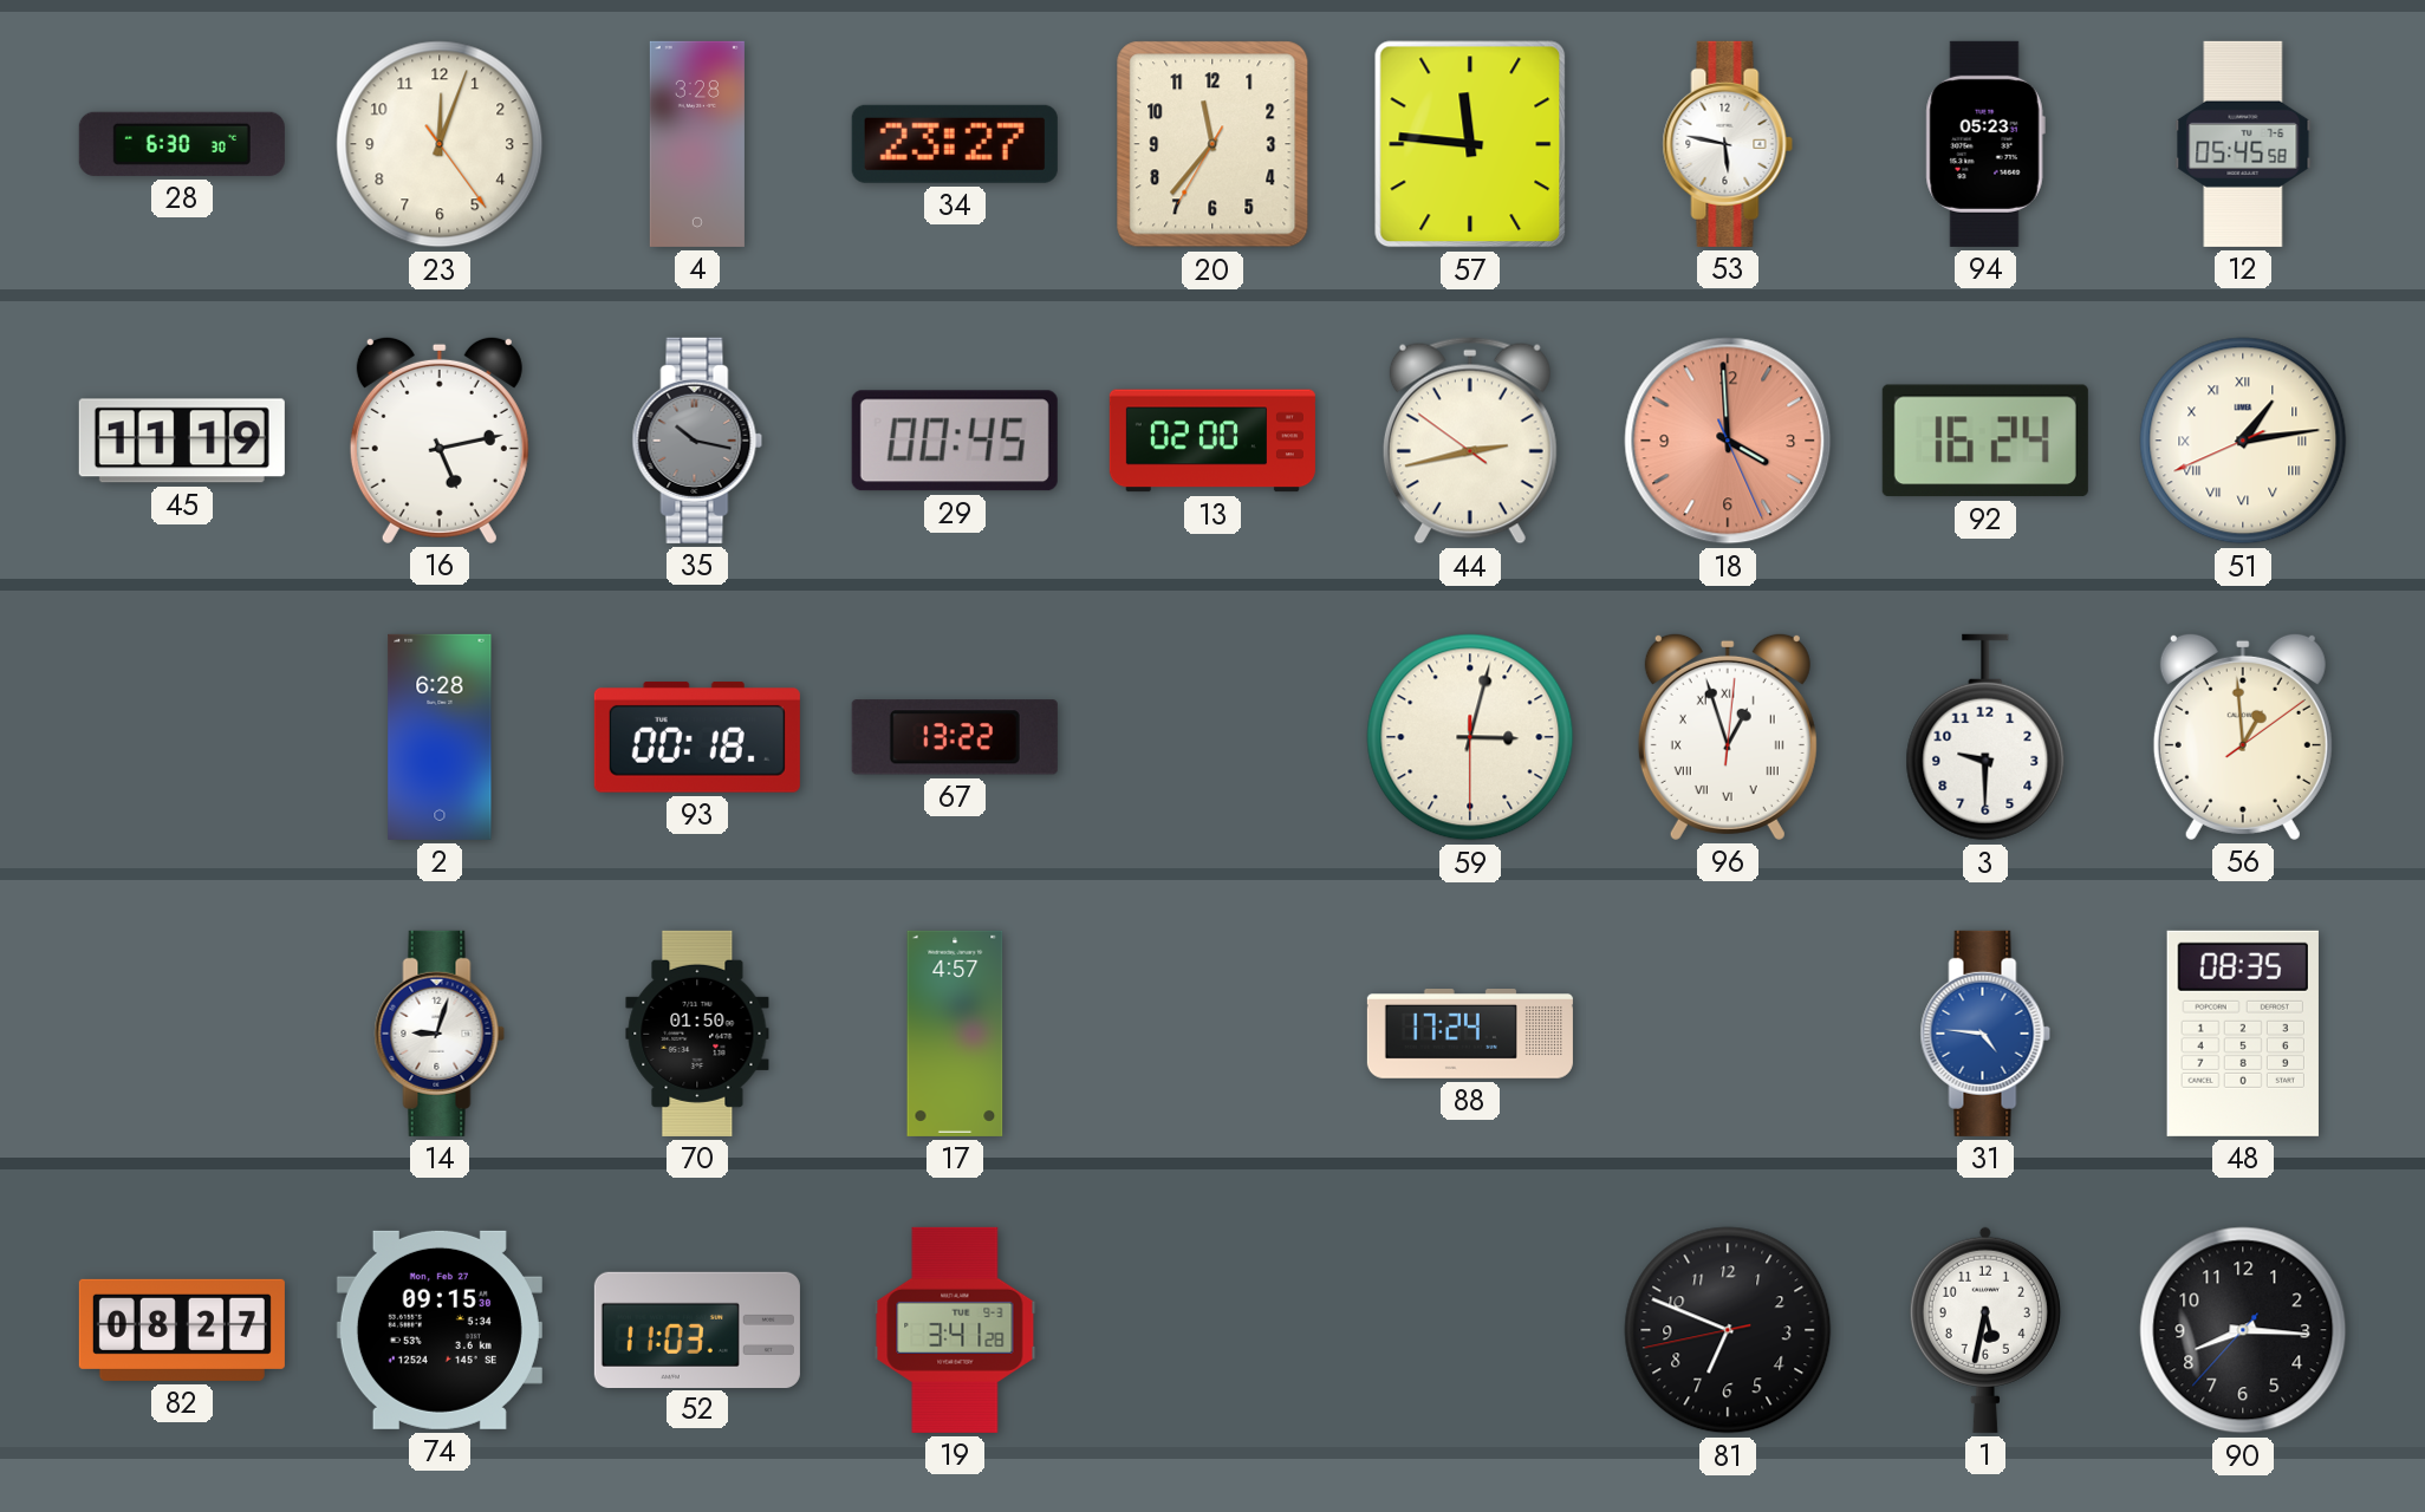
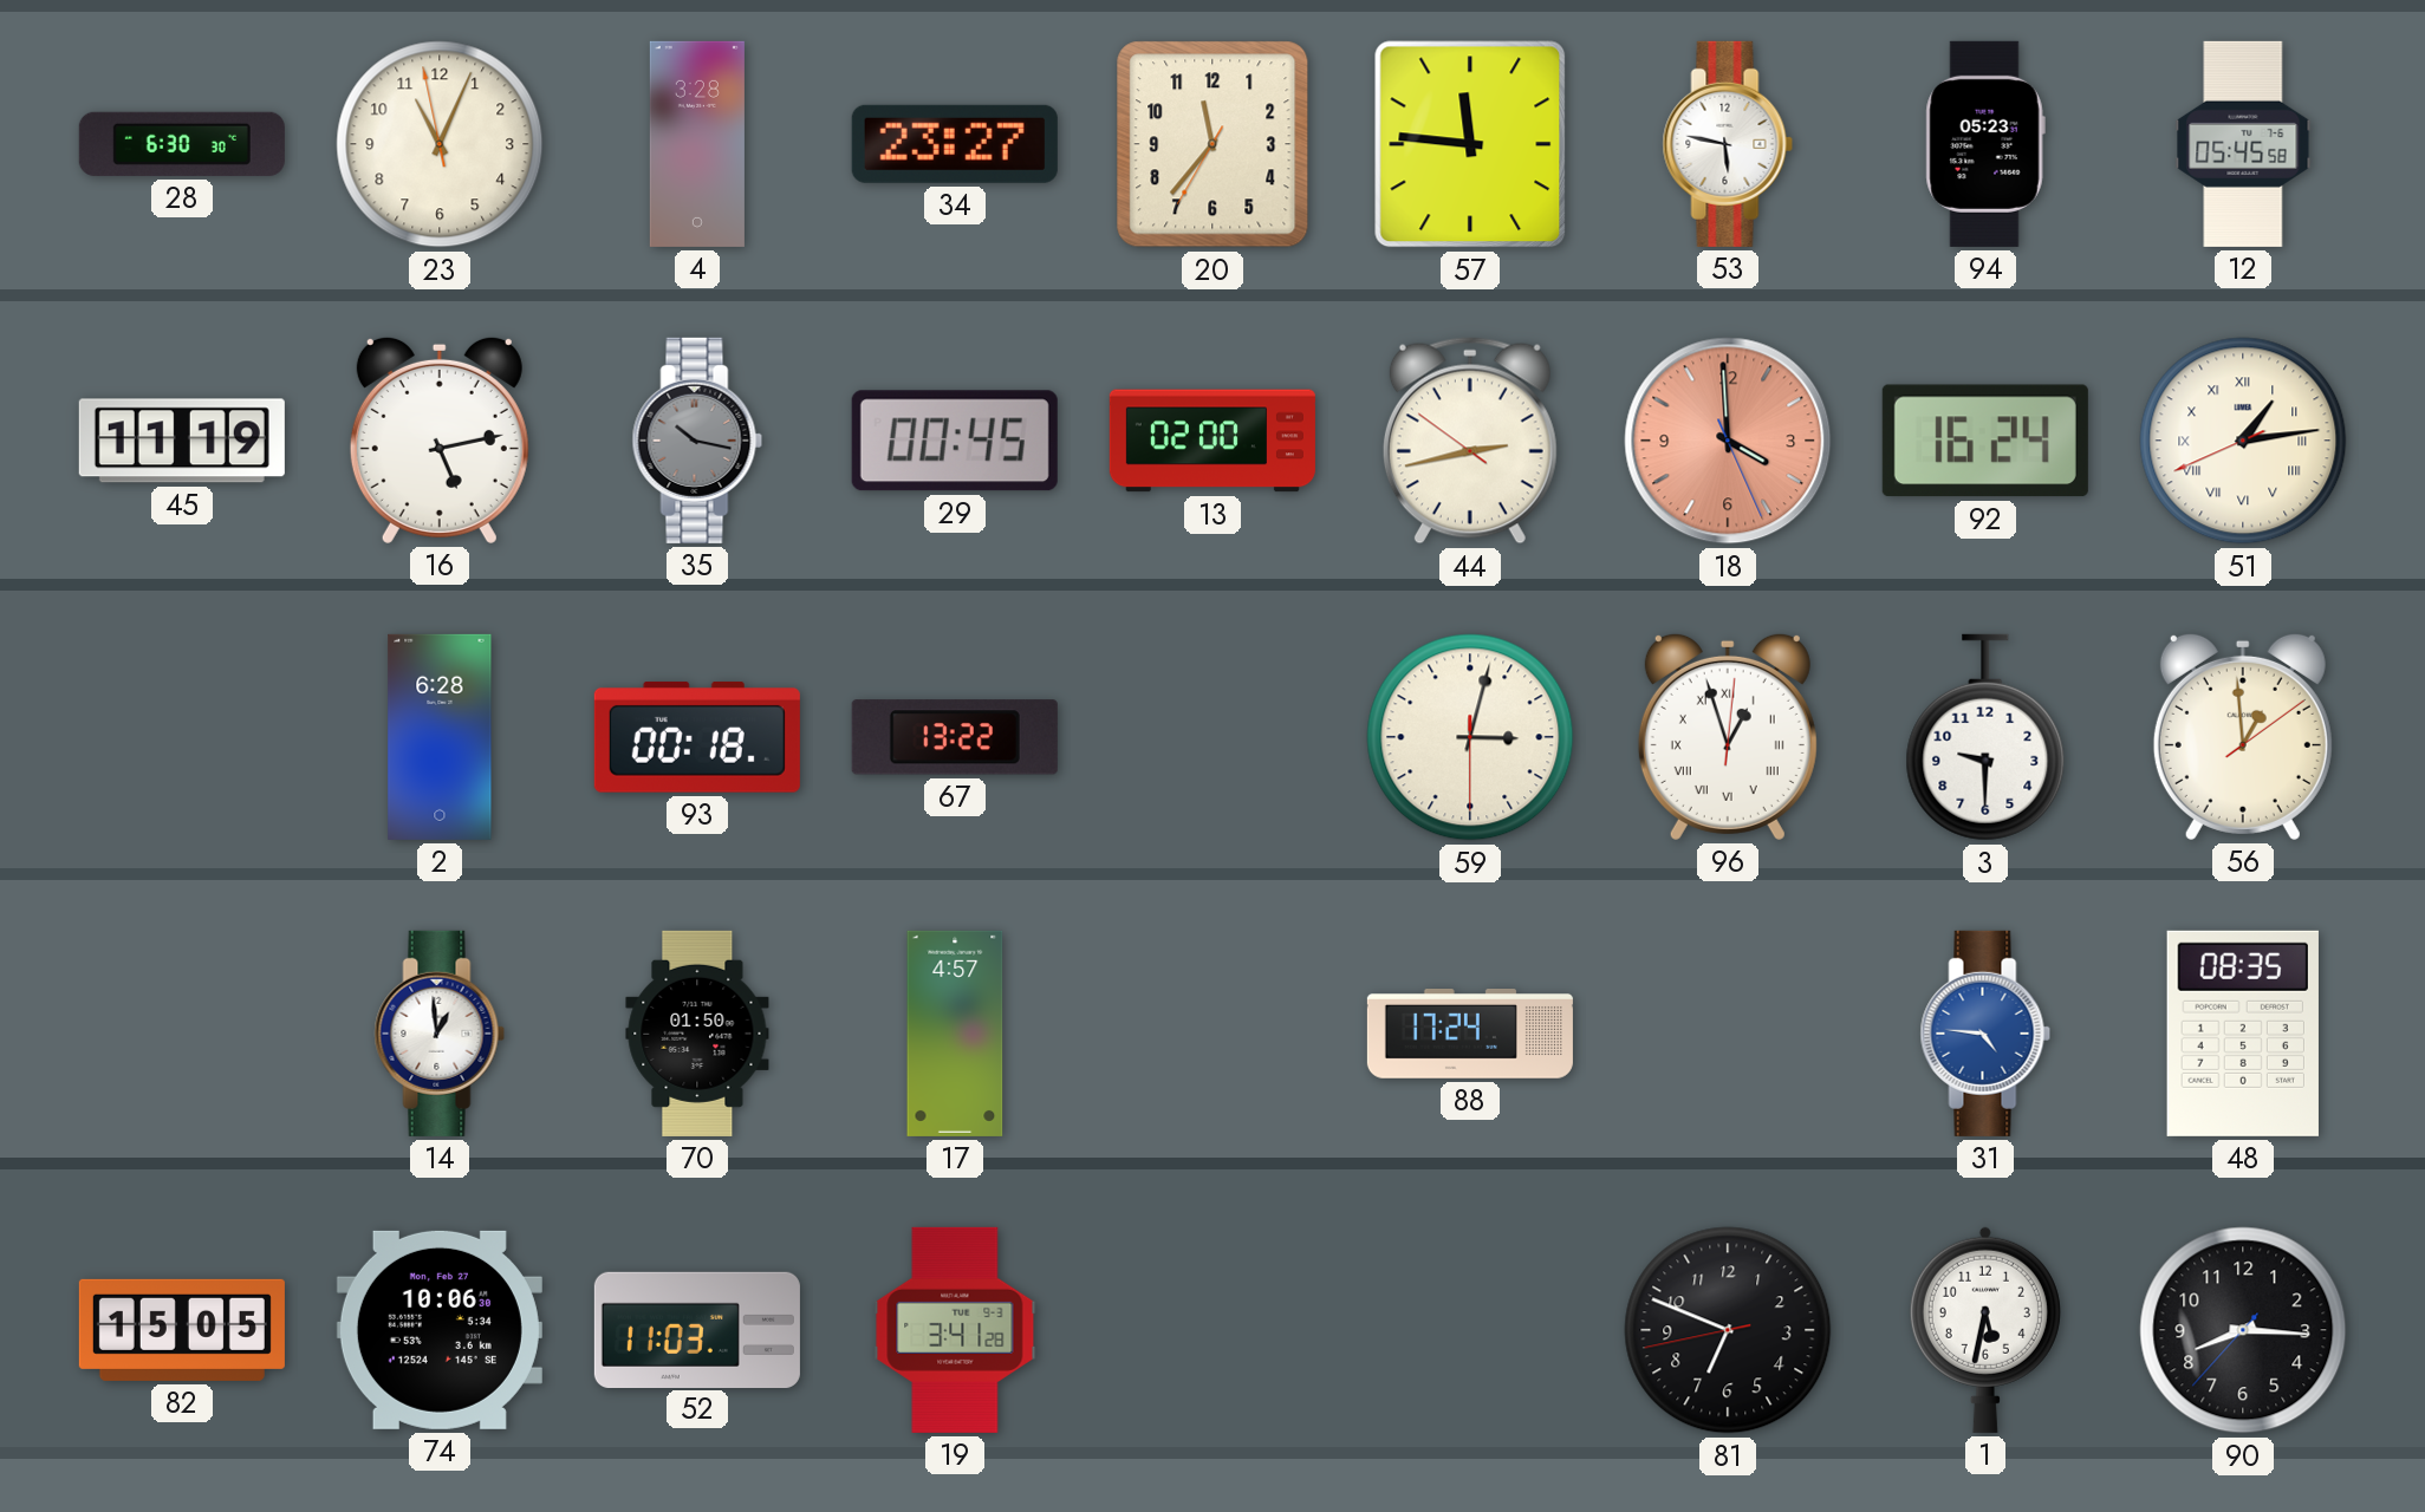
23: 12:03 -> 11:03
14: 9:03 -> 12:59
82: 08:27 -> 15:05
74: 09:15 -> 10:06
